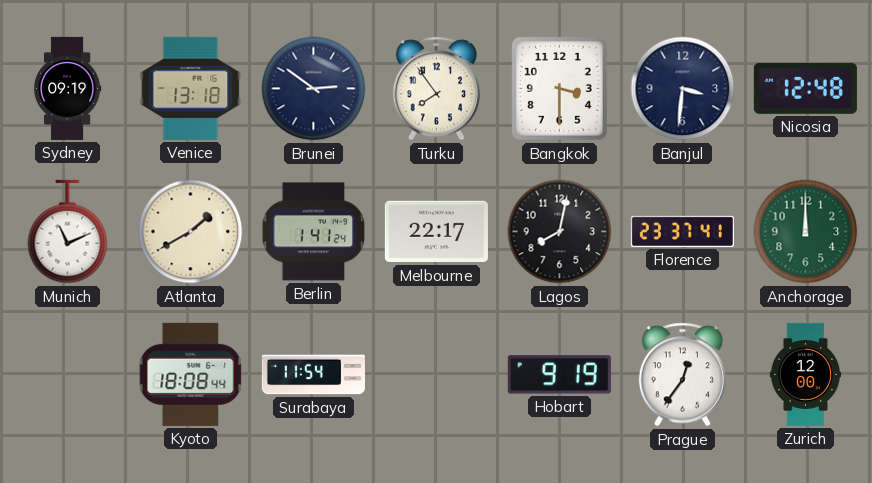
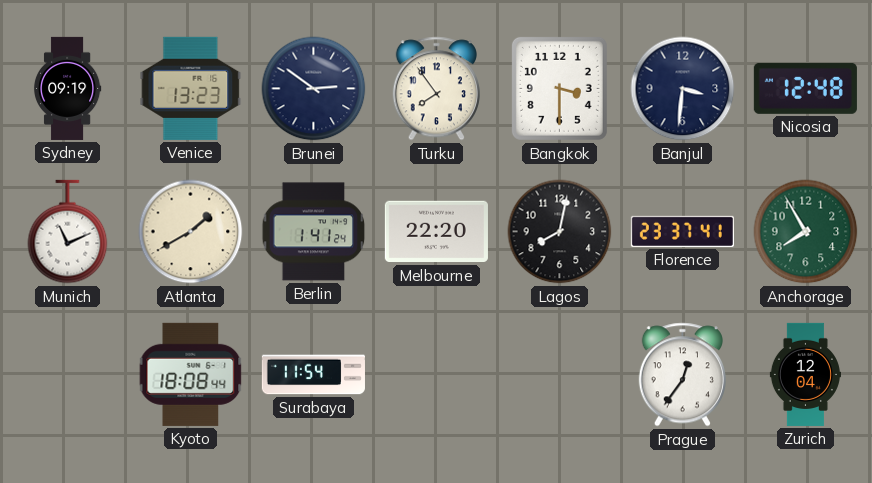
Venice: 13:18 -> 13:23
Melbourne: 22:17 -> 22:20
Anchorage: 12:00 -> 7:55
Hobart: 9:19 -> none
Zurich: 12:00 -> 12:04
